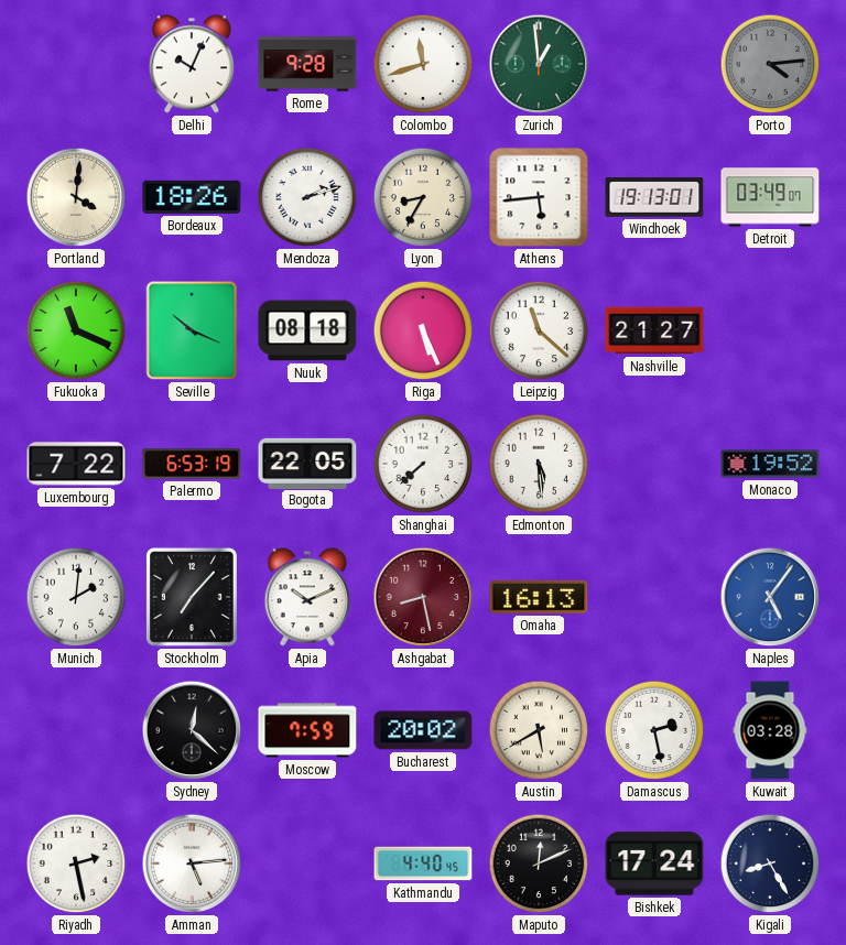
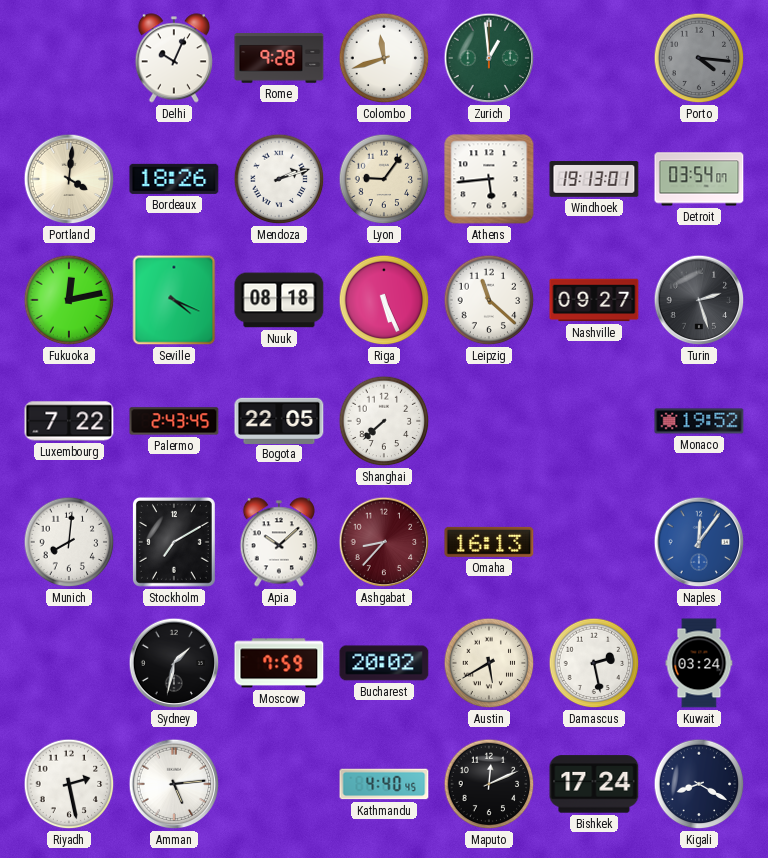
Porto: 4:14 -> 4:16
Lyon: 8:35 -> 9:06
Detroit: 03:49 -> 03:54
Fukuoka: 11:19 -> 12:13
Seville: 10:19 -> 4:19
Nashville: 21:27 -> 09:27
Turin: none -> 2:27
Palermo: 6:53 -> 2:43
Edmonton: 5:29 -> none
Munich: 2:01 -> 8:01
Stockholm: 7:07 -> 7:10
Apia: 10:11 -> 10:08
Ashgabat: 8:28 -> 8:37
Naples: 5:06 -> 12:06
Sydney: 12:22 -> 1:32
Kuwait: 03:28 -> 03:24
Kigali: 8:25 -> 8:20
